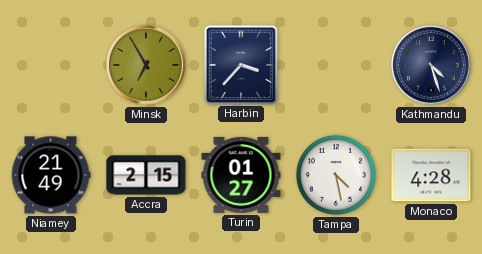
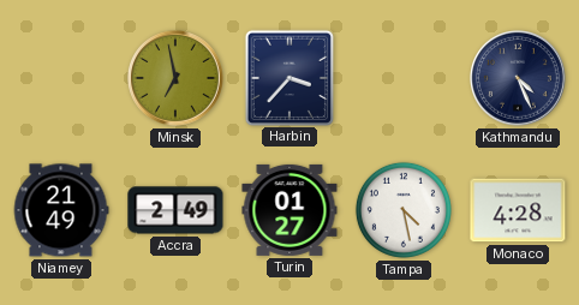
Minsk: 6:55 -> 6:58
Kathmandu: 4:27 -> 4:26
Accra: 2:15 -> 2:49
